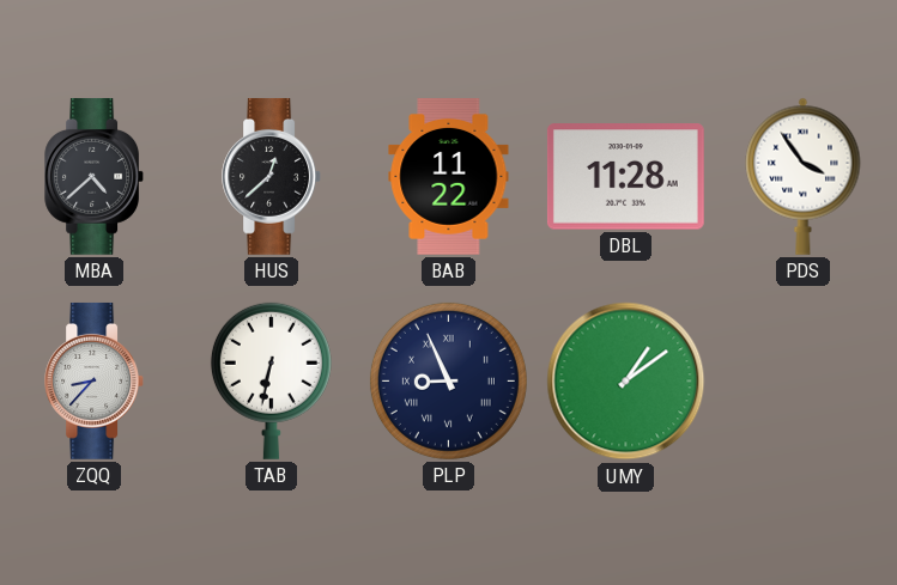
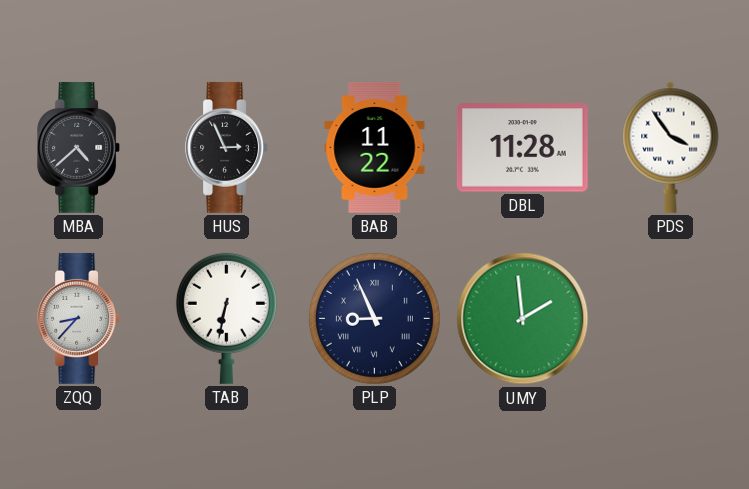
HUS: 12:38 -> 2:56
UMY: 1:09 -> 1:59
